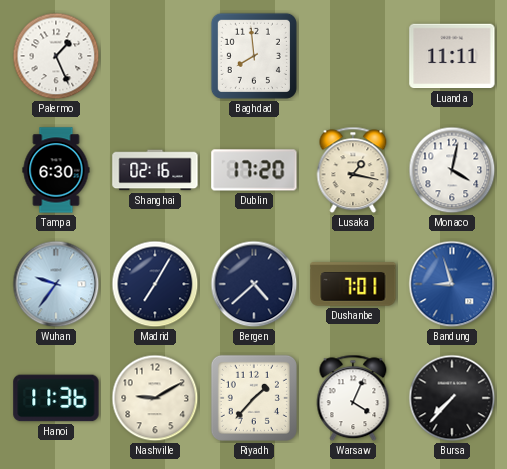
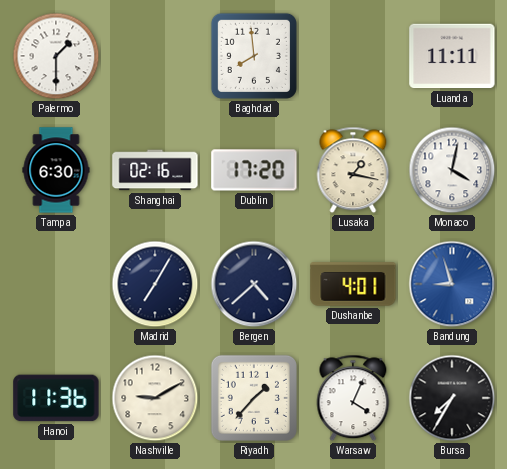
Palermo: 1:26 -> 1:30
Wuhan: 9:36 -> none
Dushanbe: 7:01 -> 4:01
Bursa: 7:37 -> 7:35
